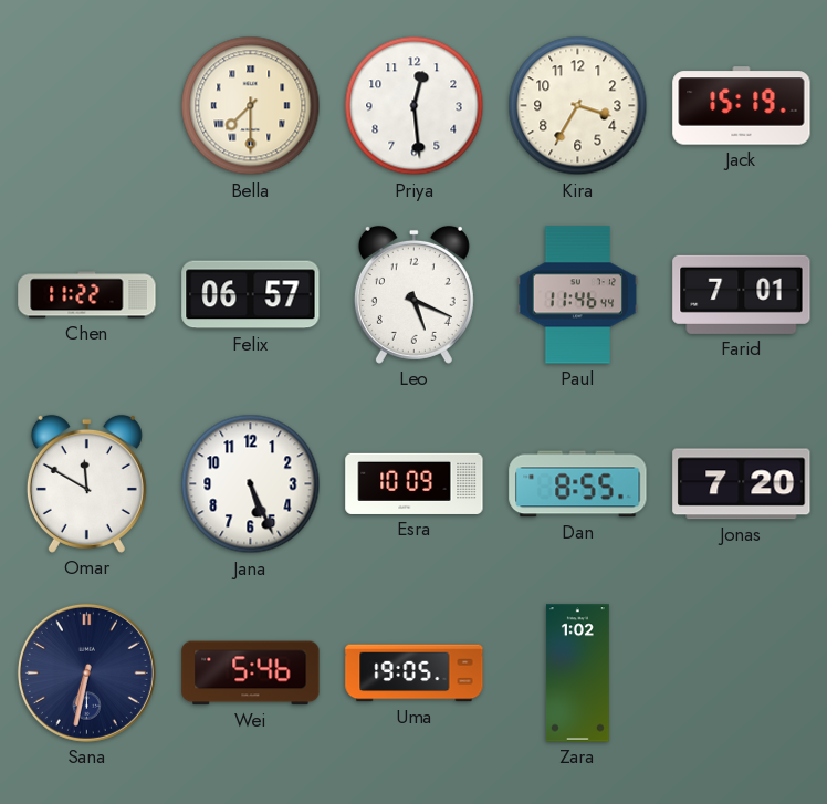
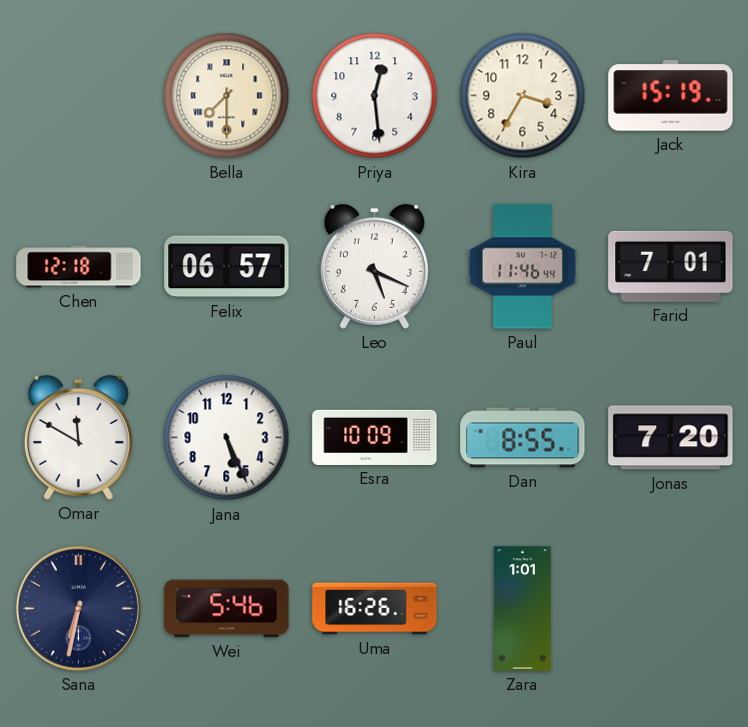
Chen: 11:22 -> 12:18
Uma: 19:05 -> 16:26
Zara: 1:02 -> 1:01
